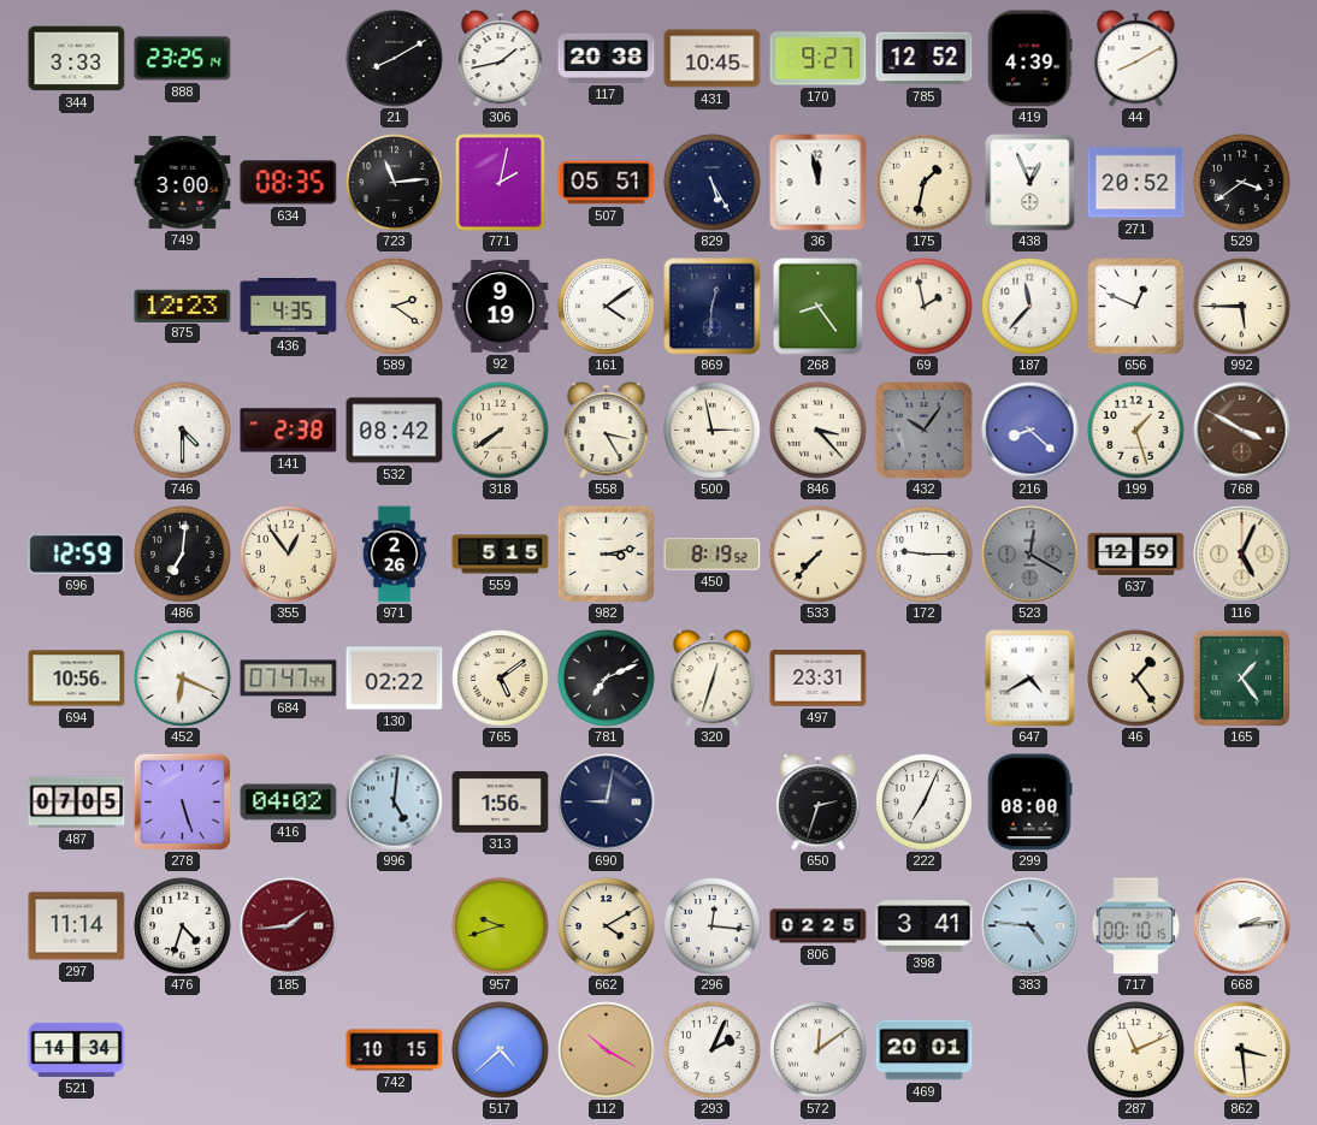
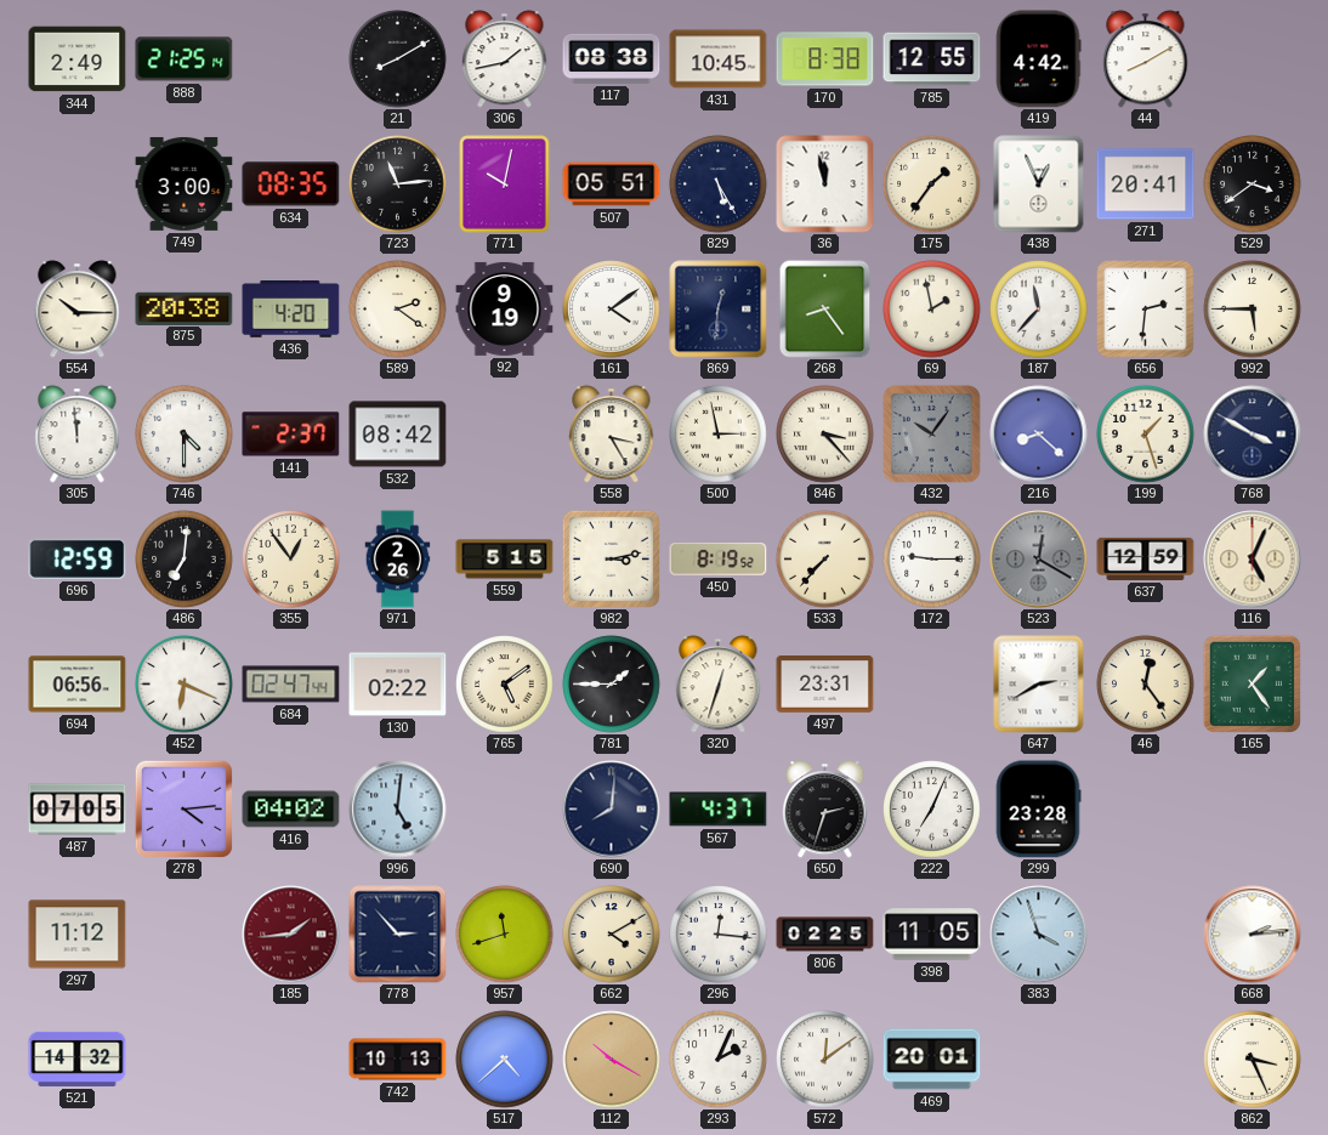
344: 3:33 -> 2:49
888: 23:25 -> 21:25
117: 20:38 -> 08:38
170: 9:27 -> 8:38
785: 12:52 -> 12:55
419: 4:39 -> 4:42
771: 2:02 -> 10:02
175: 1:32 -> 1:36
271: 20:52 -> 20:41
554: none -> 10:15
875: 12:23 -> 20:38
436: 4:35 -> 4:20
656: 12:49 -> 2:31
305: none -> 11:59
141: 2:38 -> 2:37
318: 7:39 -> none
768 dial: brown -> navy
694: 10:56 -> 06:56
684: 07:47 -> 02:47
781: 7:11 -> 1:45
647: 4:40 -> 2:40
46: 1:24 -> 12:24
278: 5:27 -> 4:14
313: 1:56 -> none
690: 9:02 -> 8:01
567: none -> 4:37
299: 08:00 -> 23:28
297: 11:14 -> 11:12
476: 4:33 -> none
778: none -> 2:53
957: 9:42 -> 11:42
398: 3:41 -> 11:05
383: 4:46 -> 3:57
717: 00:10 -> none
521: 14:34 -> 14:32
742: 10:15 -> 10:13
287: 11:11 -> none
862: 3:29 -> 3:26
